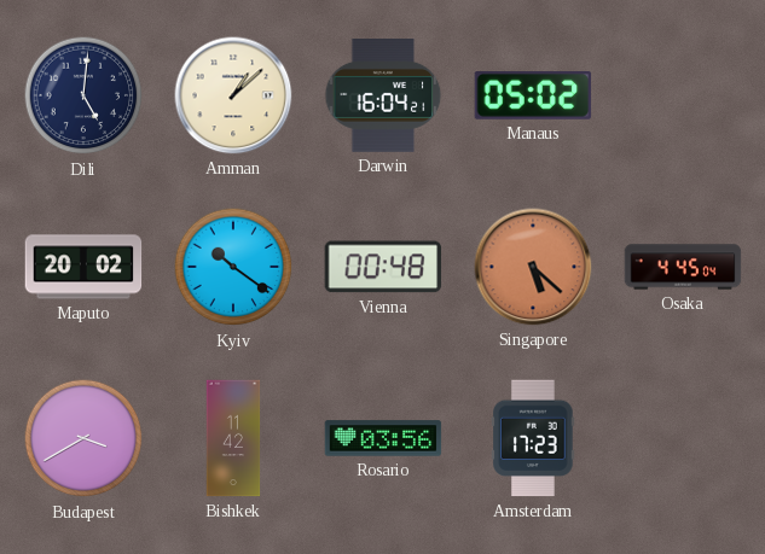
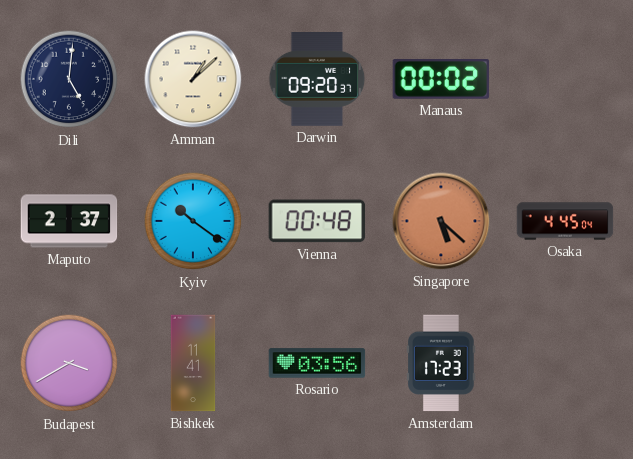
Darwin: 16:04 -> 09:20
Manaus: 05:02 -> 00:02
Maputo: 20:02 -> 2:37
Bishkek: 11:42 -> 11:41
